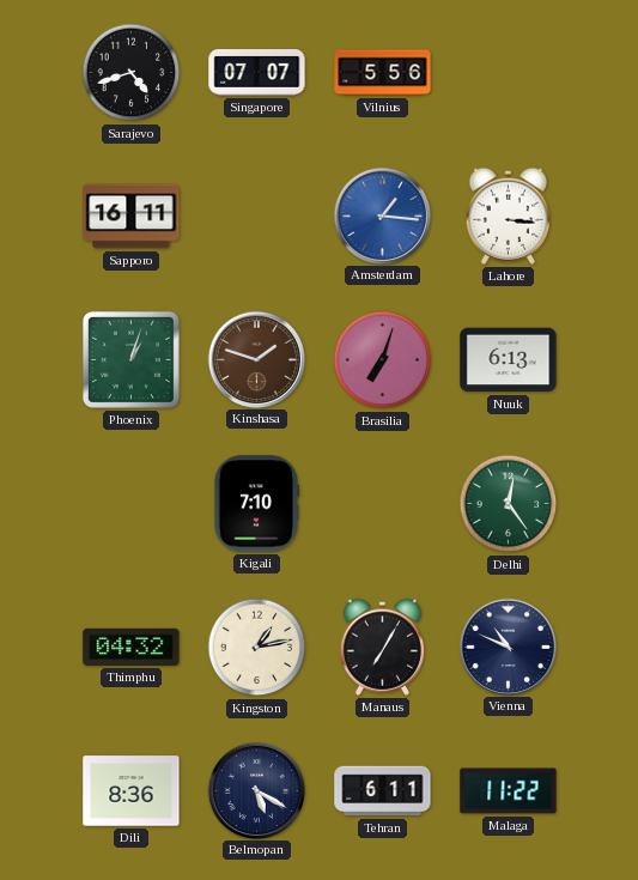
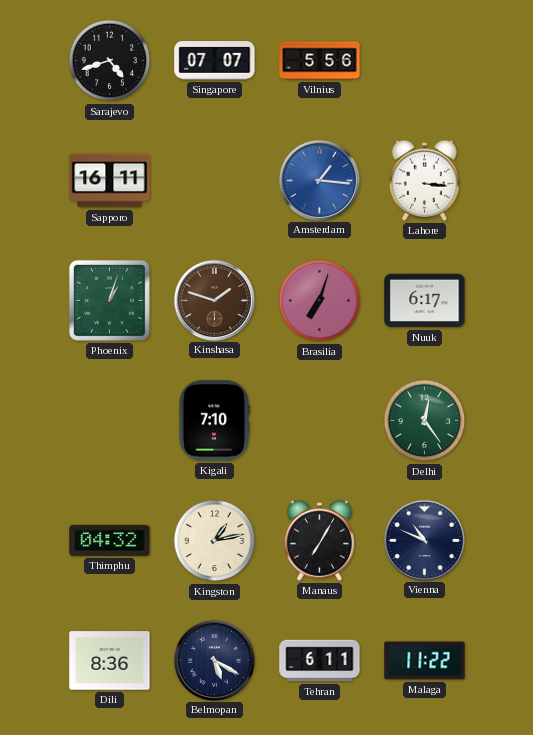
Nuuk: 6:13 -> 6:17
